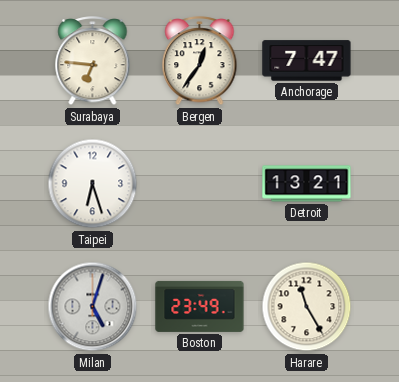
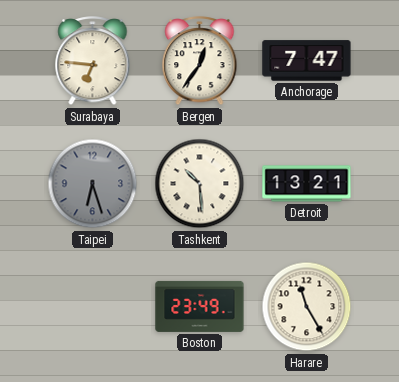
Taipei dial: white -> grey
Tashkent: none -> 10:29
Milan: 5:03 -> none
